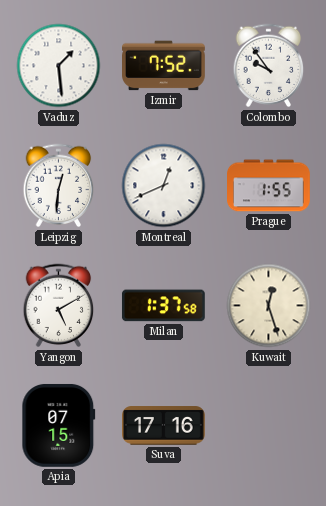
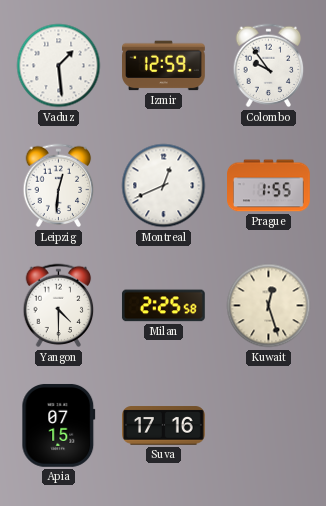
Izmir: 7:52 -> 12:59
Yangon: 5:10 -> 4:30
Milan: 1:37 -> 2:25
